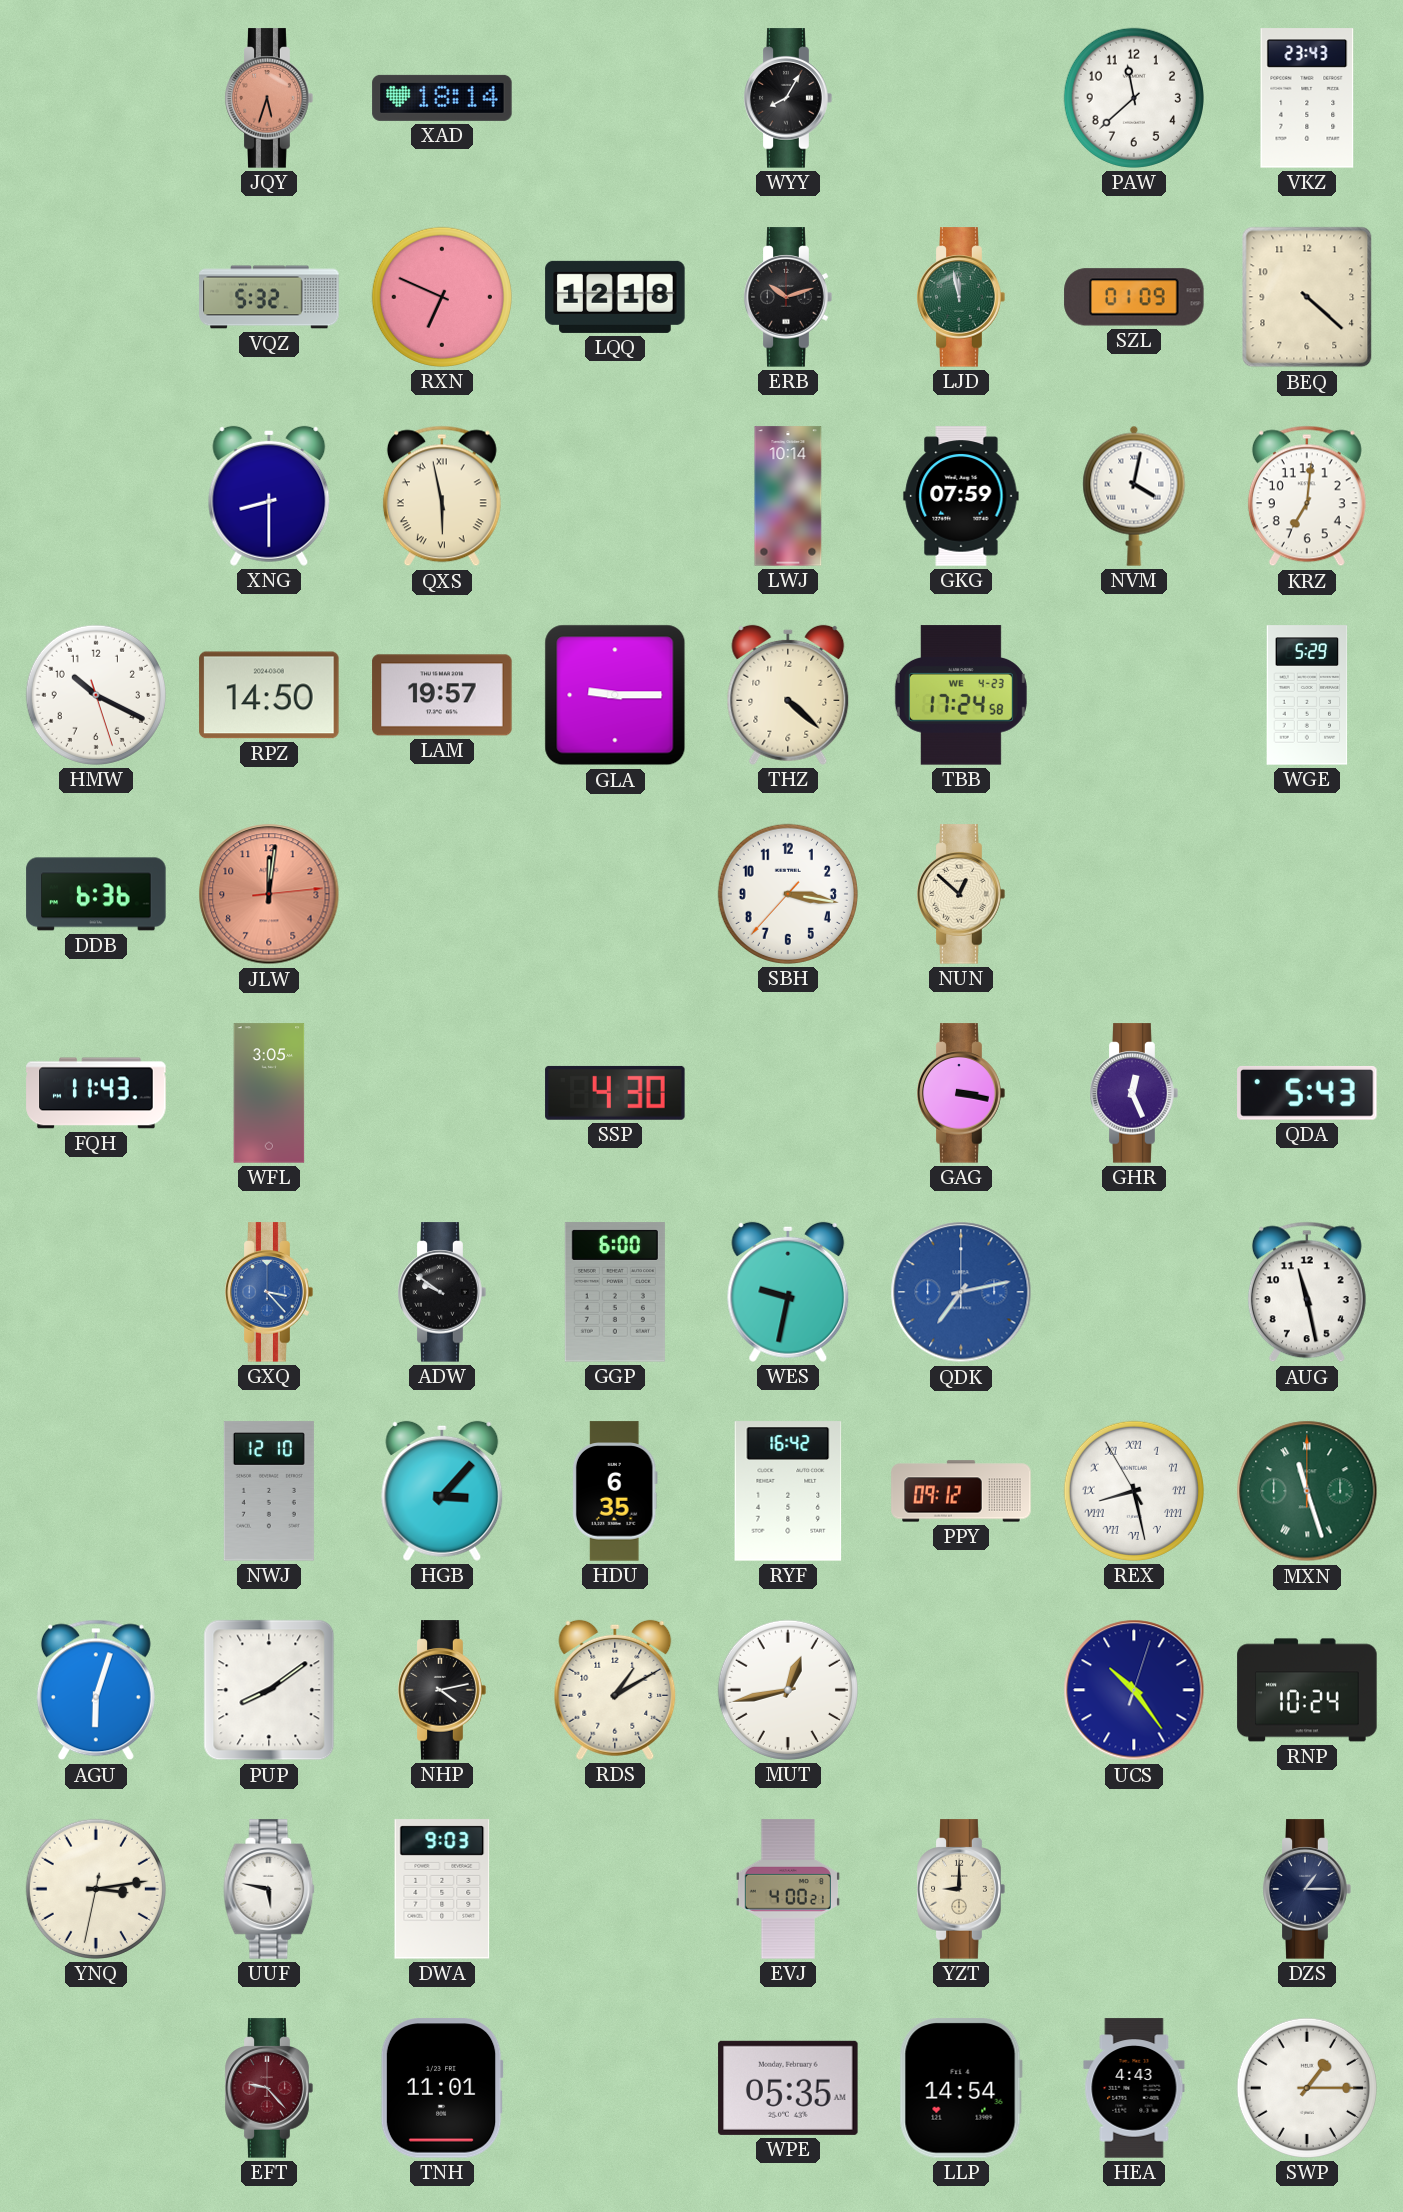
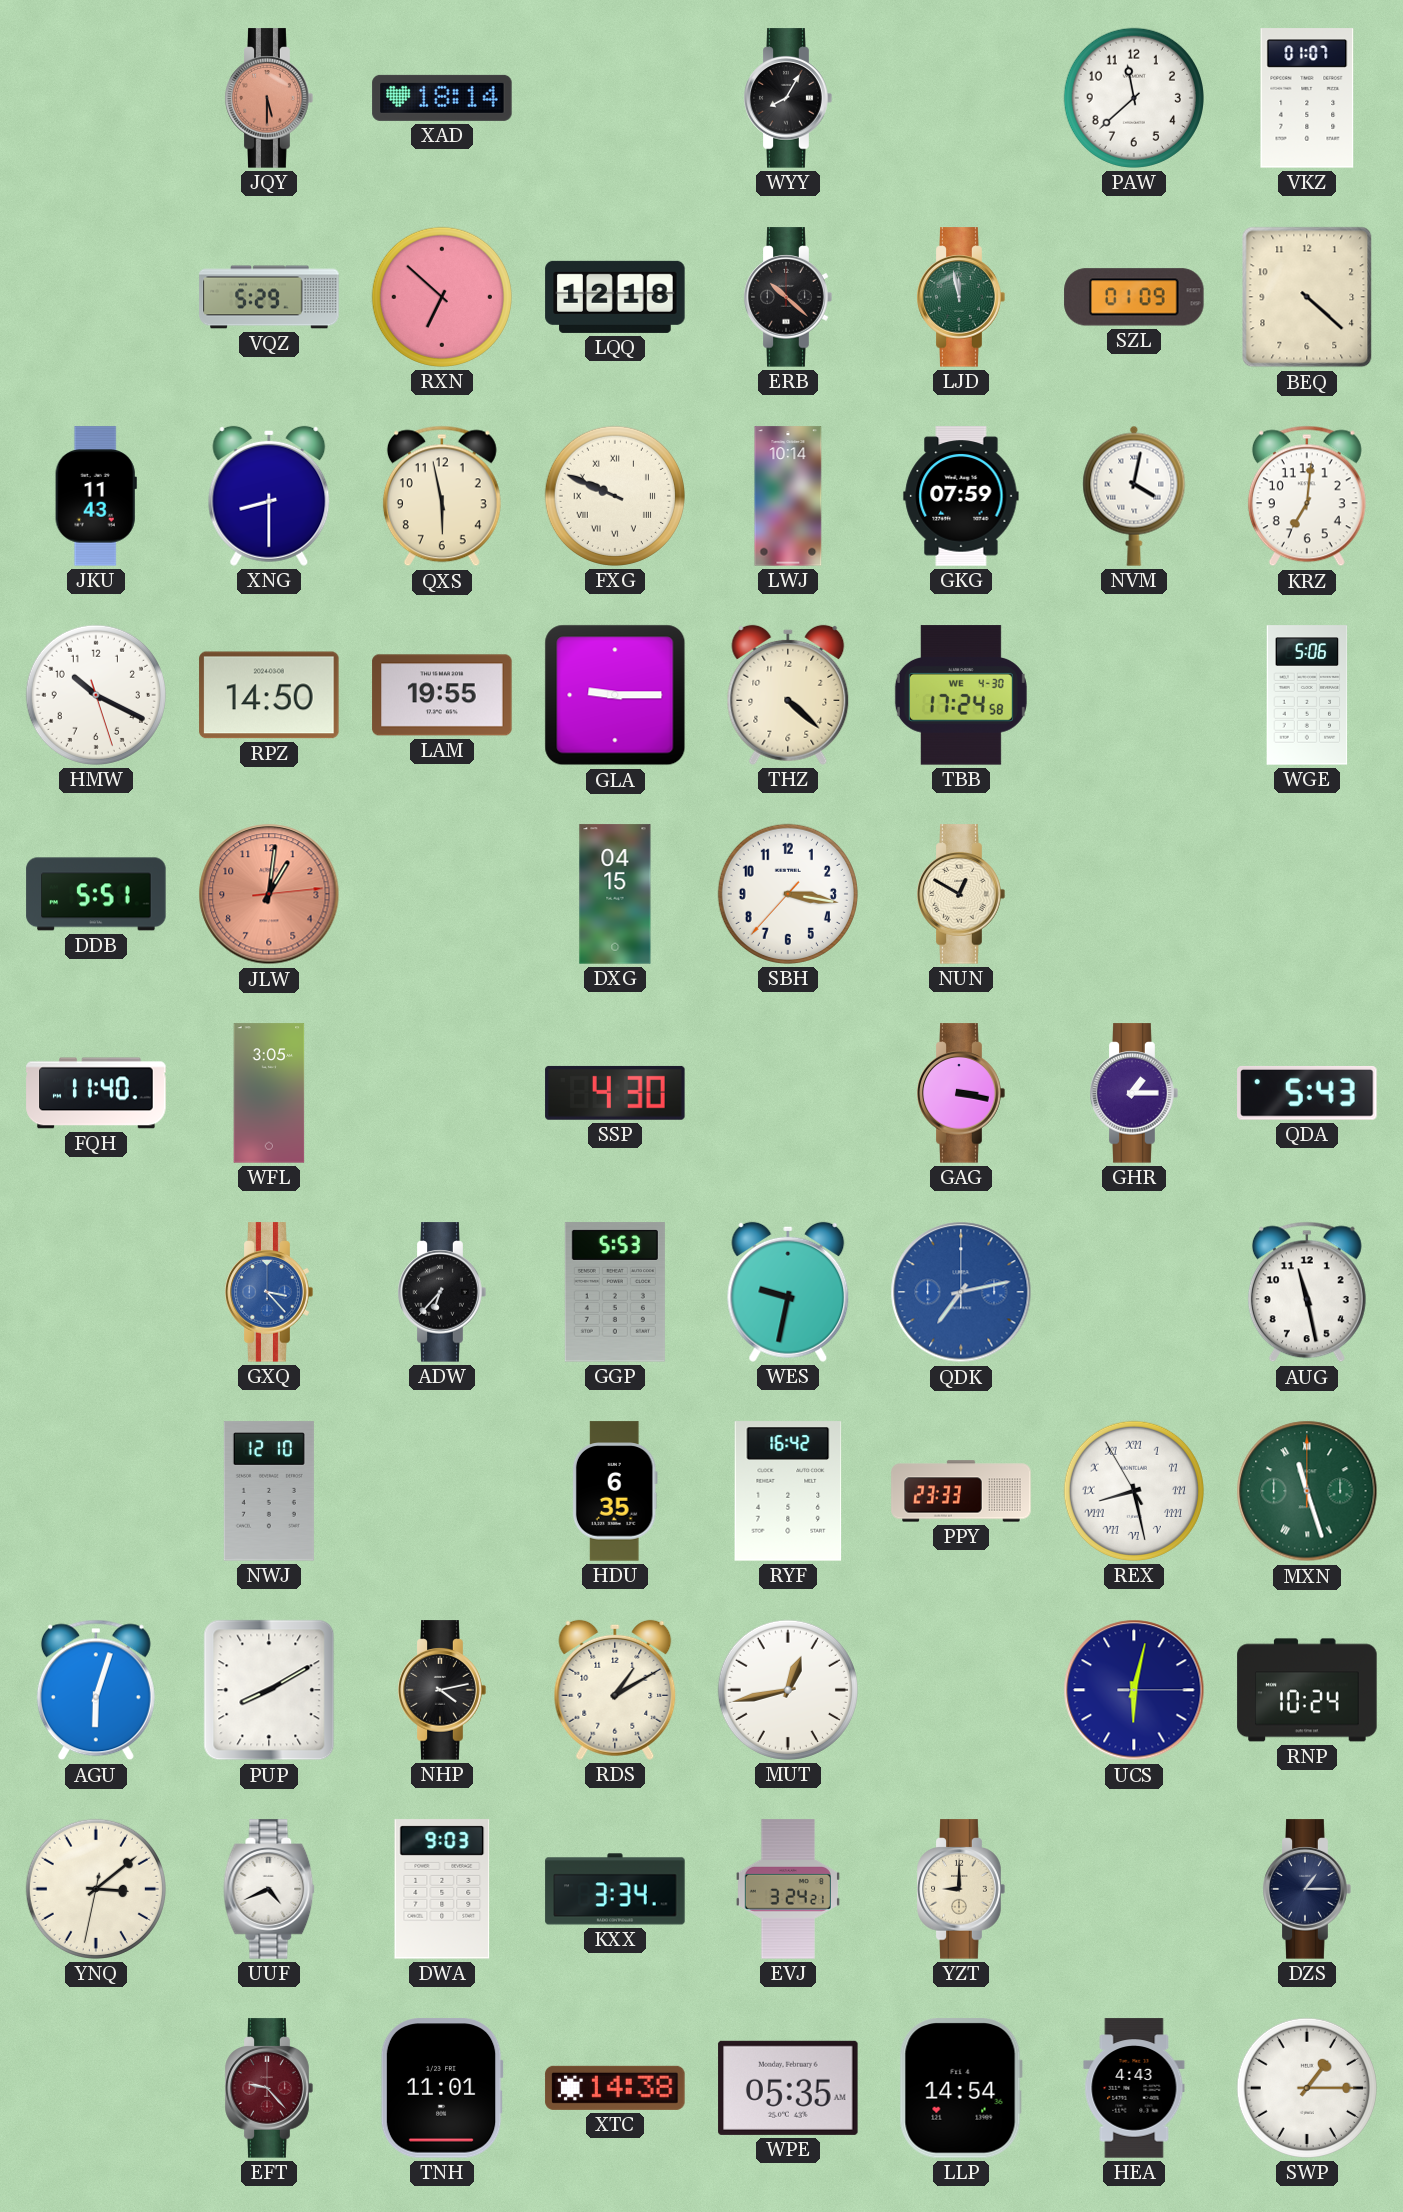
JQY: 5:33 -> 5:30
VKZ: 23:43 -> 01:07
VQZ: 5:32 -> 5:29
RXN: 6:49 -> 6:52
ERB: 10:12 -> 10:22
JKU: none -> 11:43
QXS numerals: Roman -> Arabic
FXG: none -> 9:49
LAM: 19:57 -> 19:55
TBB date: WE 4-23 -> WE 4-30
WGE: 5:29 -> 5:06
DDB: 6:36 -> 5:51
JLW: 12:01 -> 1:01
DXG: none -> 04:15
NUN: 12:52 -> 12:50
FQH: 11:43 -> 11:40
GHR: 12:26 -> 1:15
ADW: 9:51 -> 6:37
GGP: 6:00 -> 5:53
HGB: 3:07 -> none
PPY: 09:12 -> 23:33
PUP: 8:09 -> 8:10
UCS: 10:24 -> 6:02
YNQ: 3:13 -> 3:08
UUF: 5:47 -> 4:41
KXX: none -> 3:34
EVJ: 4:00 -> 3:24
XTC: none -> 14:38
